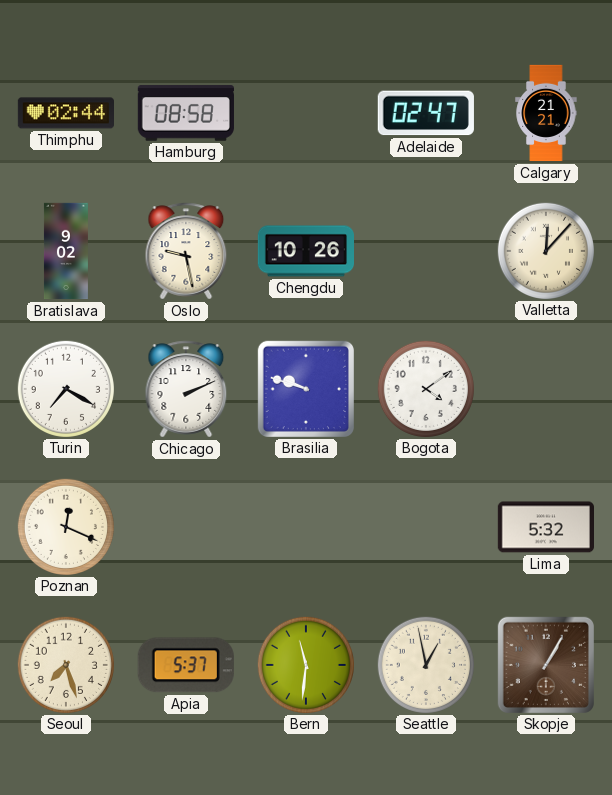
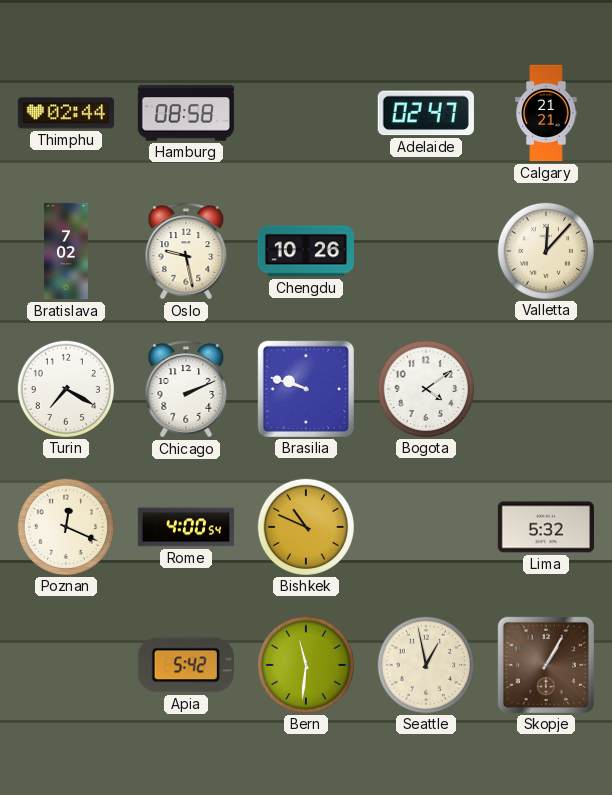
Bratislava: 9:02 -> 7:02
Rome: none -> 4:00
Bishkek: none -> 10:49
Seoul: 7:27 -> none
Apia: 5:37 -> 5:42
